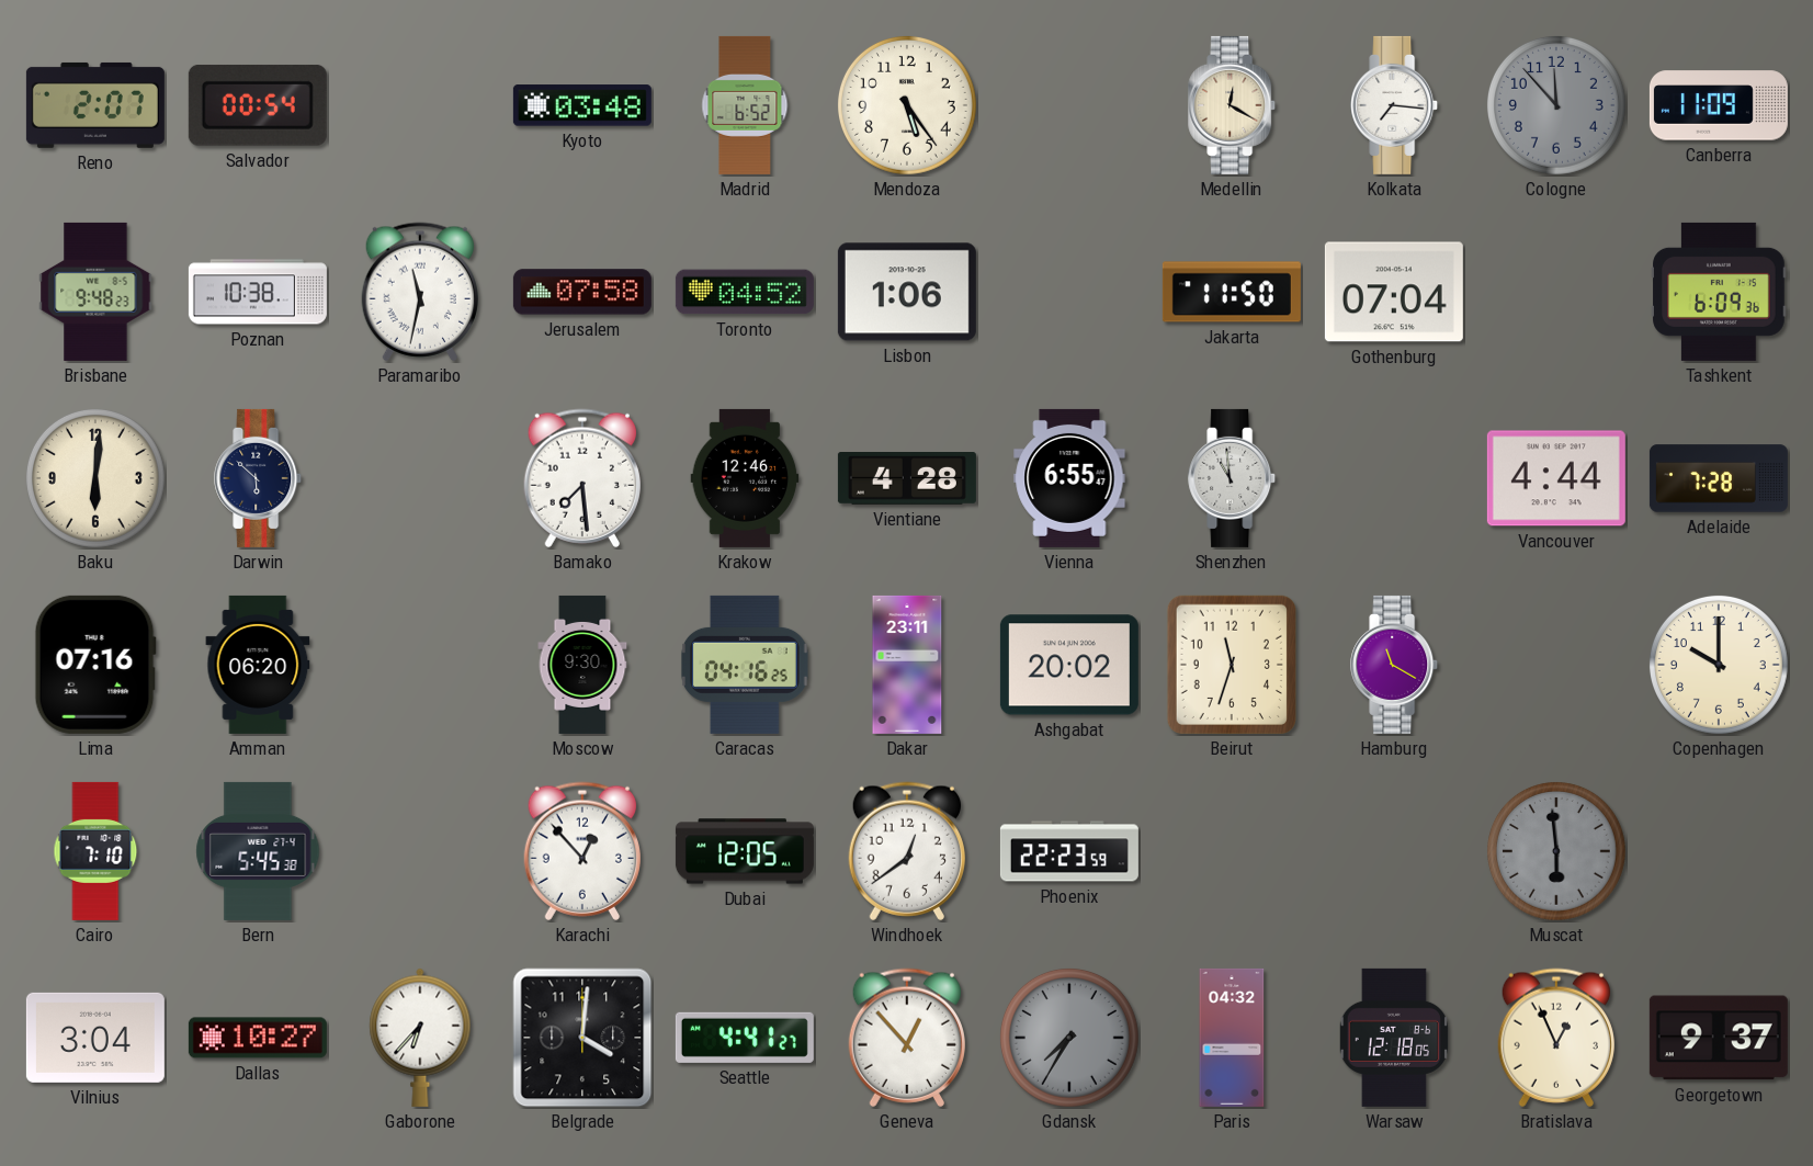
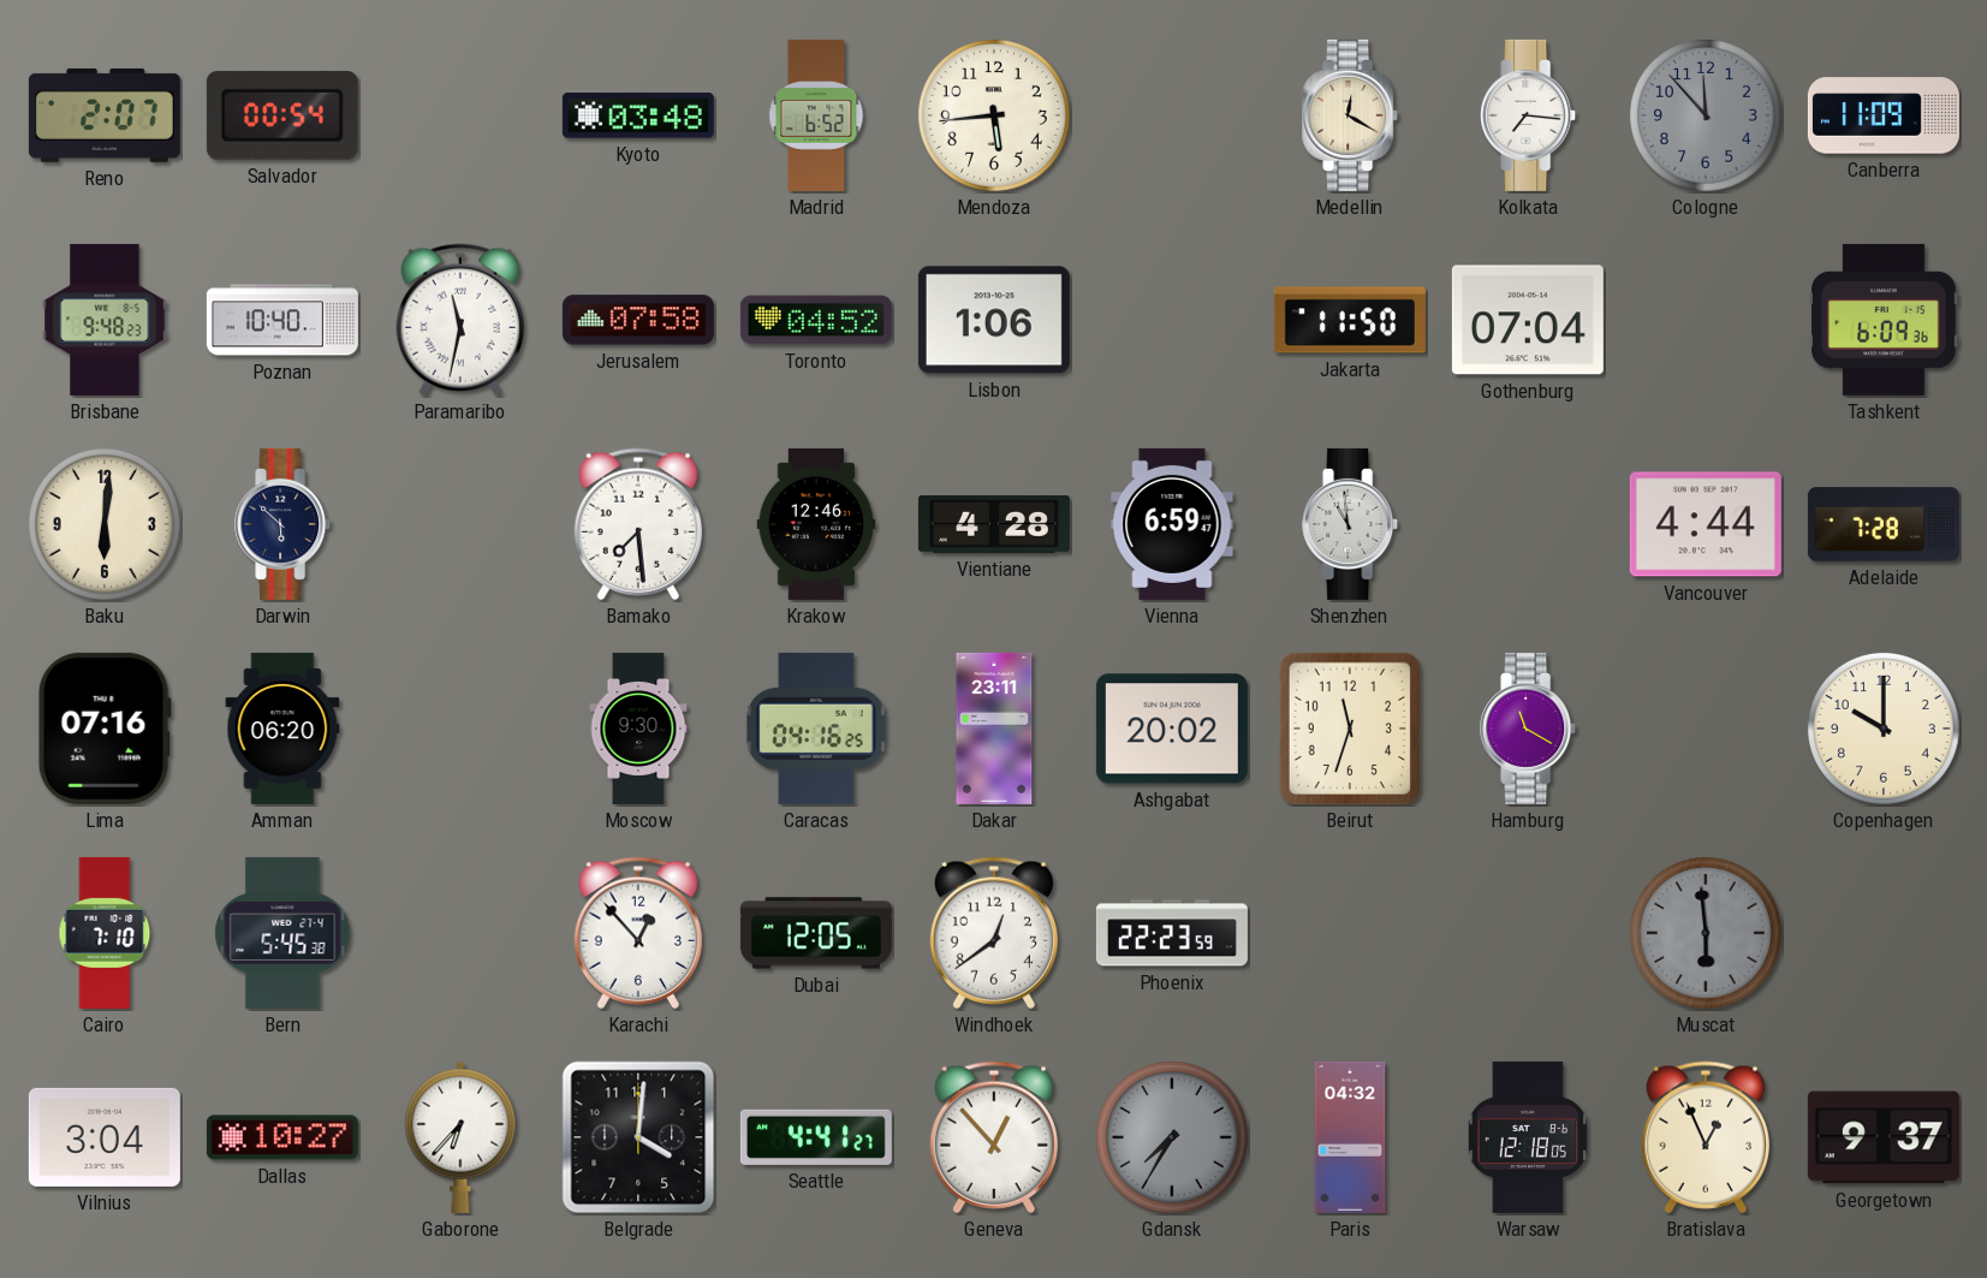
Mendoza: 5:24 -> 5:44
Poznan: 10:38 -> 10:40
Vienna: 6:55 -> 6:59
